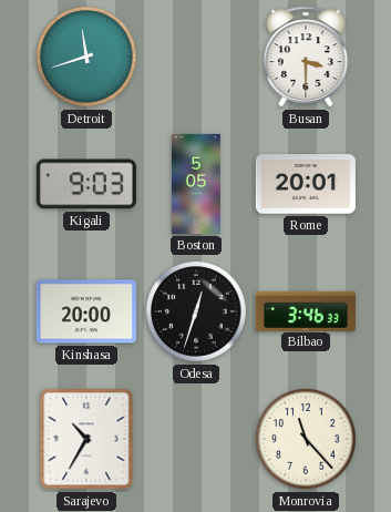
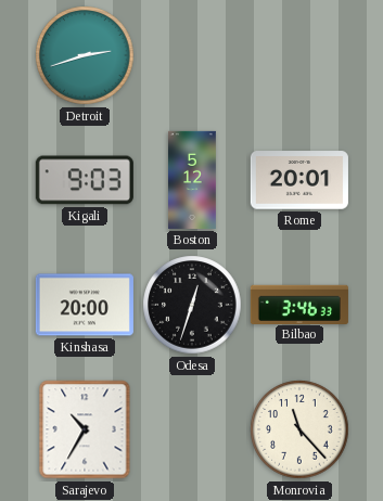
Detroit: 11:42 -> 2:42
Busan: 3:30 -> none
Boston: 5:05 -> 5:12
